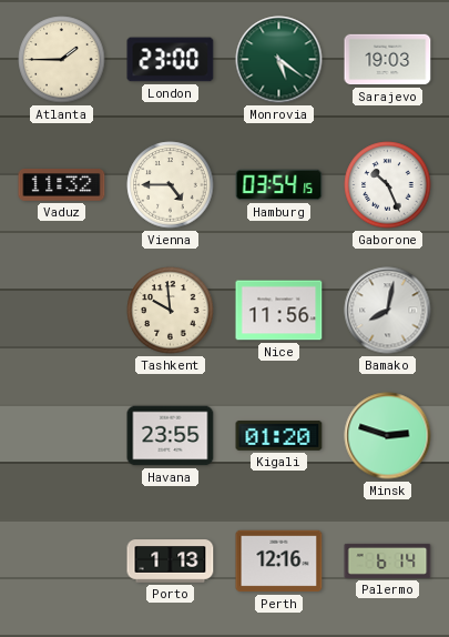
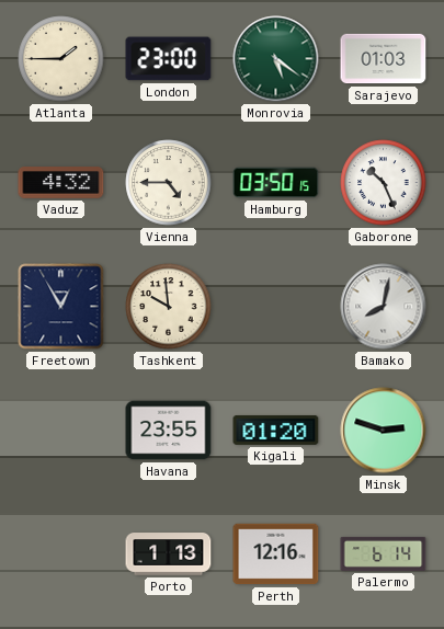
Sarajevo: 19:03 -> 01:03
Vaduz: 11:32 -> 4:32
Hamburg: 03:54 -> 03:50
Freetown: none -> 12:55
Nice: 11:56 -> none
